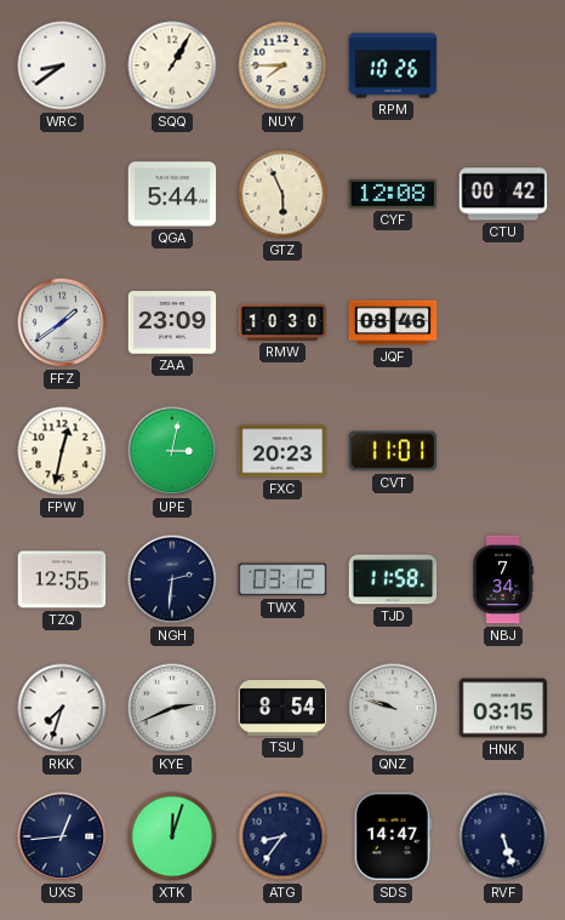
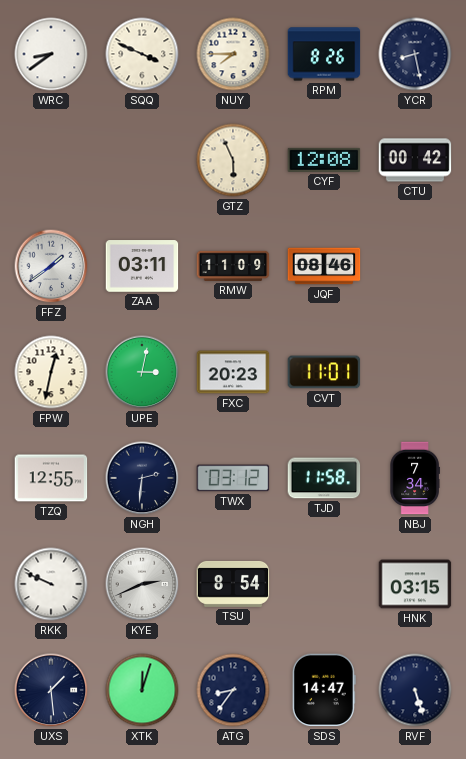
SQQ: 1:05 -> 3:49
RPM: 10:26 -> 8:26
YCR: none -> 8:28
QGA: 5:44 -> none
ZAA: 23:09 -> 03:11
RMW: 10:30 -> 11:09
RKK: 7:33 -> 9:49
QNZ: 9:48 -> none
UXS: 12:44 -> 1:29
